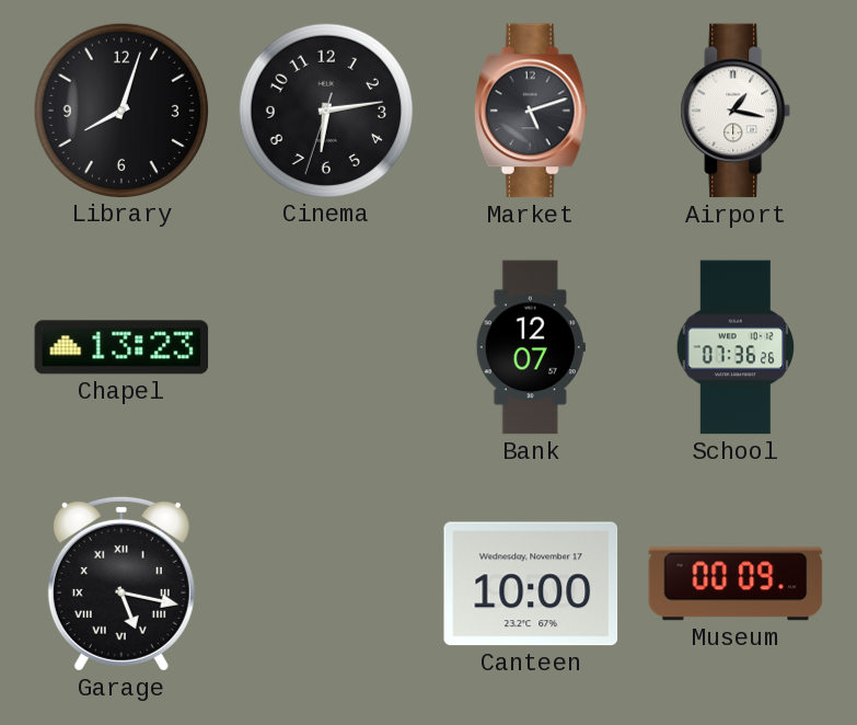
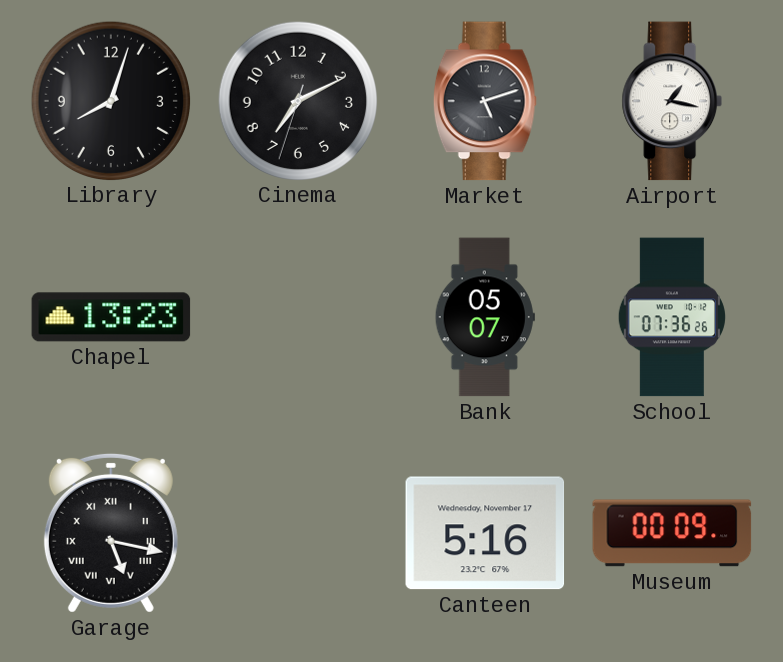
Cinema: 6:13 -> 7:10
Bank: 12:07 -> 05:07
Canteen: 10:00 -> 5:16
